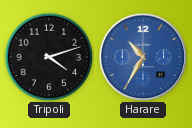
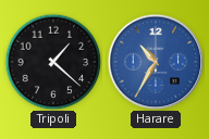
Tripoli: 4:12 -> 1:22
